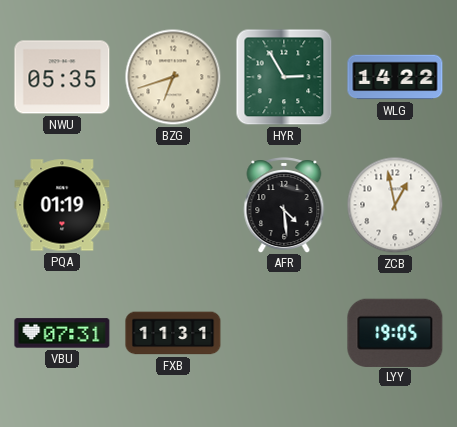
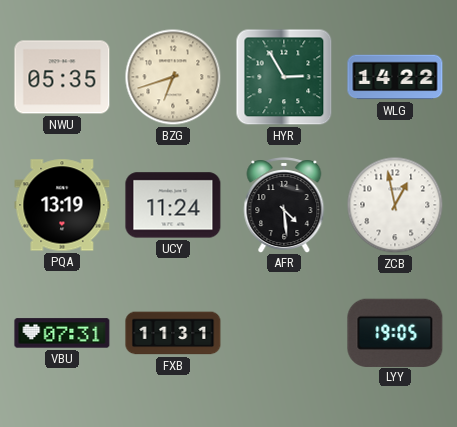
PQA: 01:19 -> 13:19
UCY: none -> 11:24
